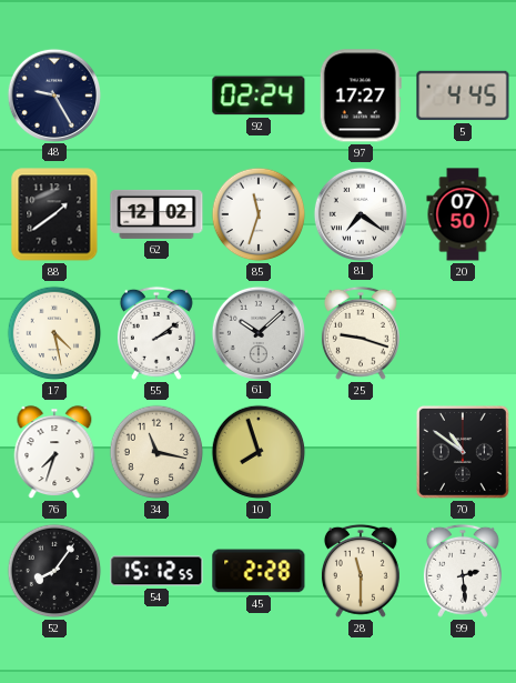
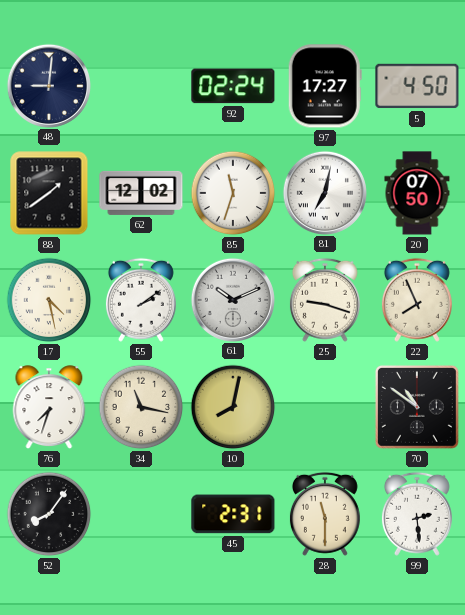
48: 9:25 -> 9:01
5: 4:45 -> 4:50
81: 7:21 -> 7:02
61: 10:08 -> 10:11
22: none -> 7:56
10: 7:57 -> 8:02
54: 15:12 -> none
45: 2:28 -> 2:31
